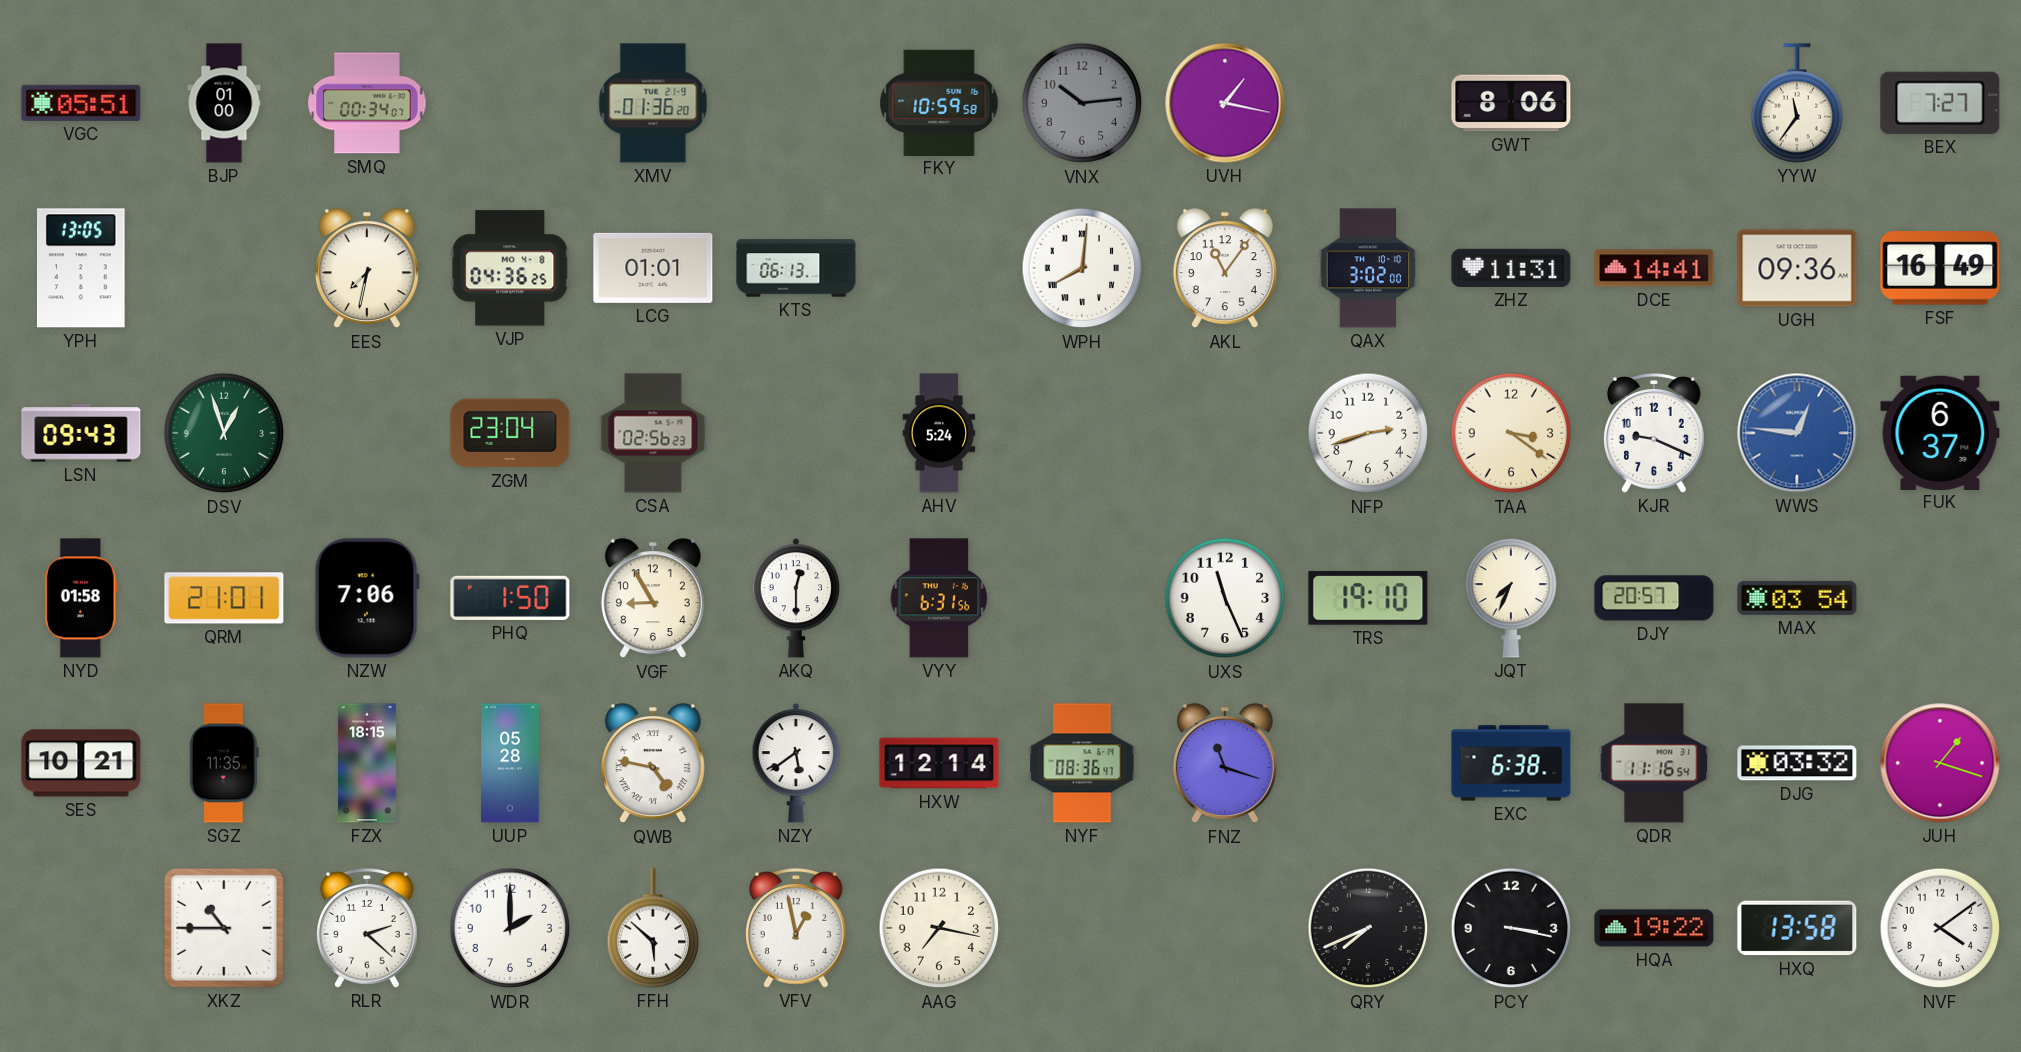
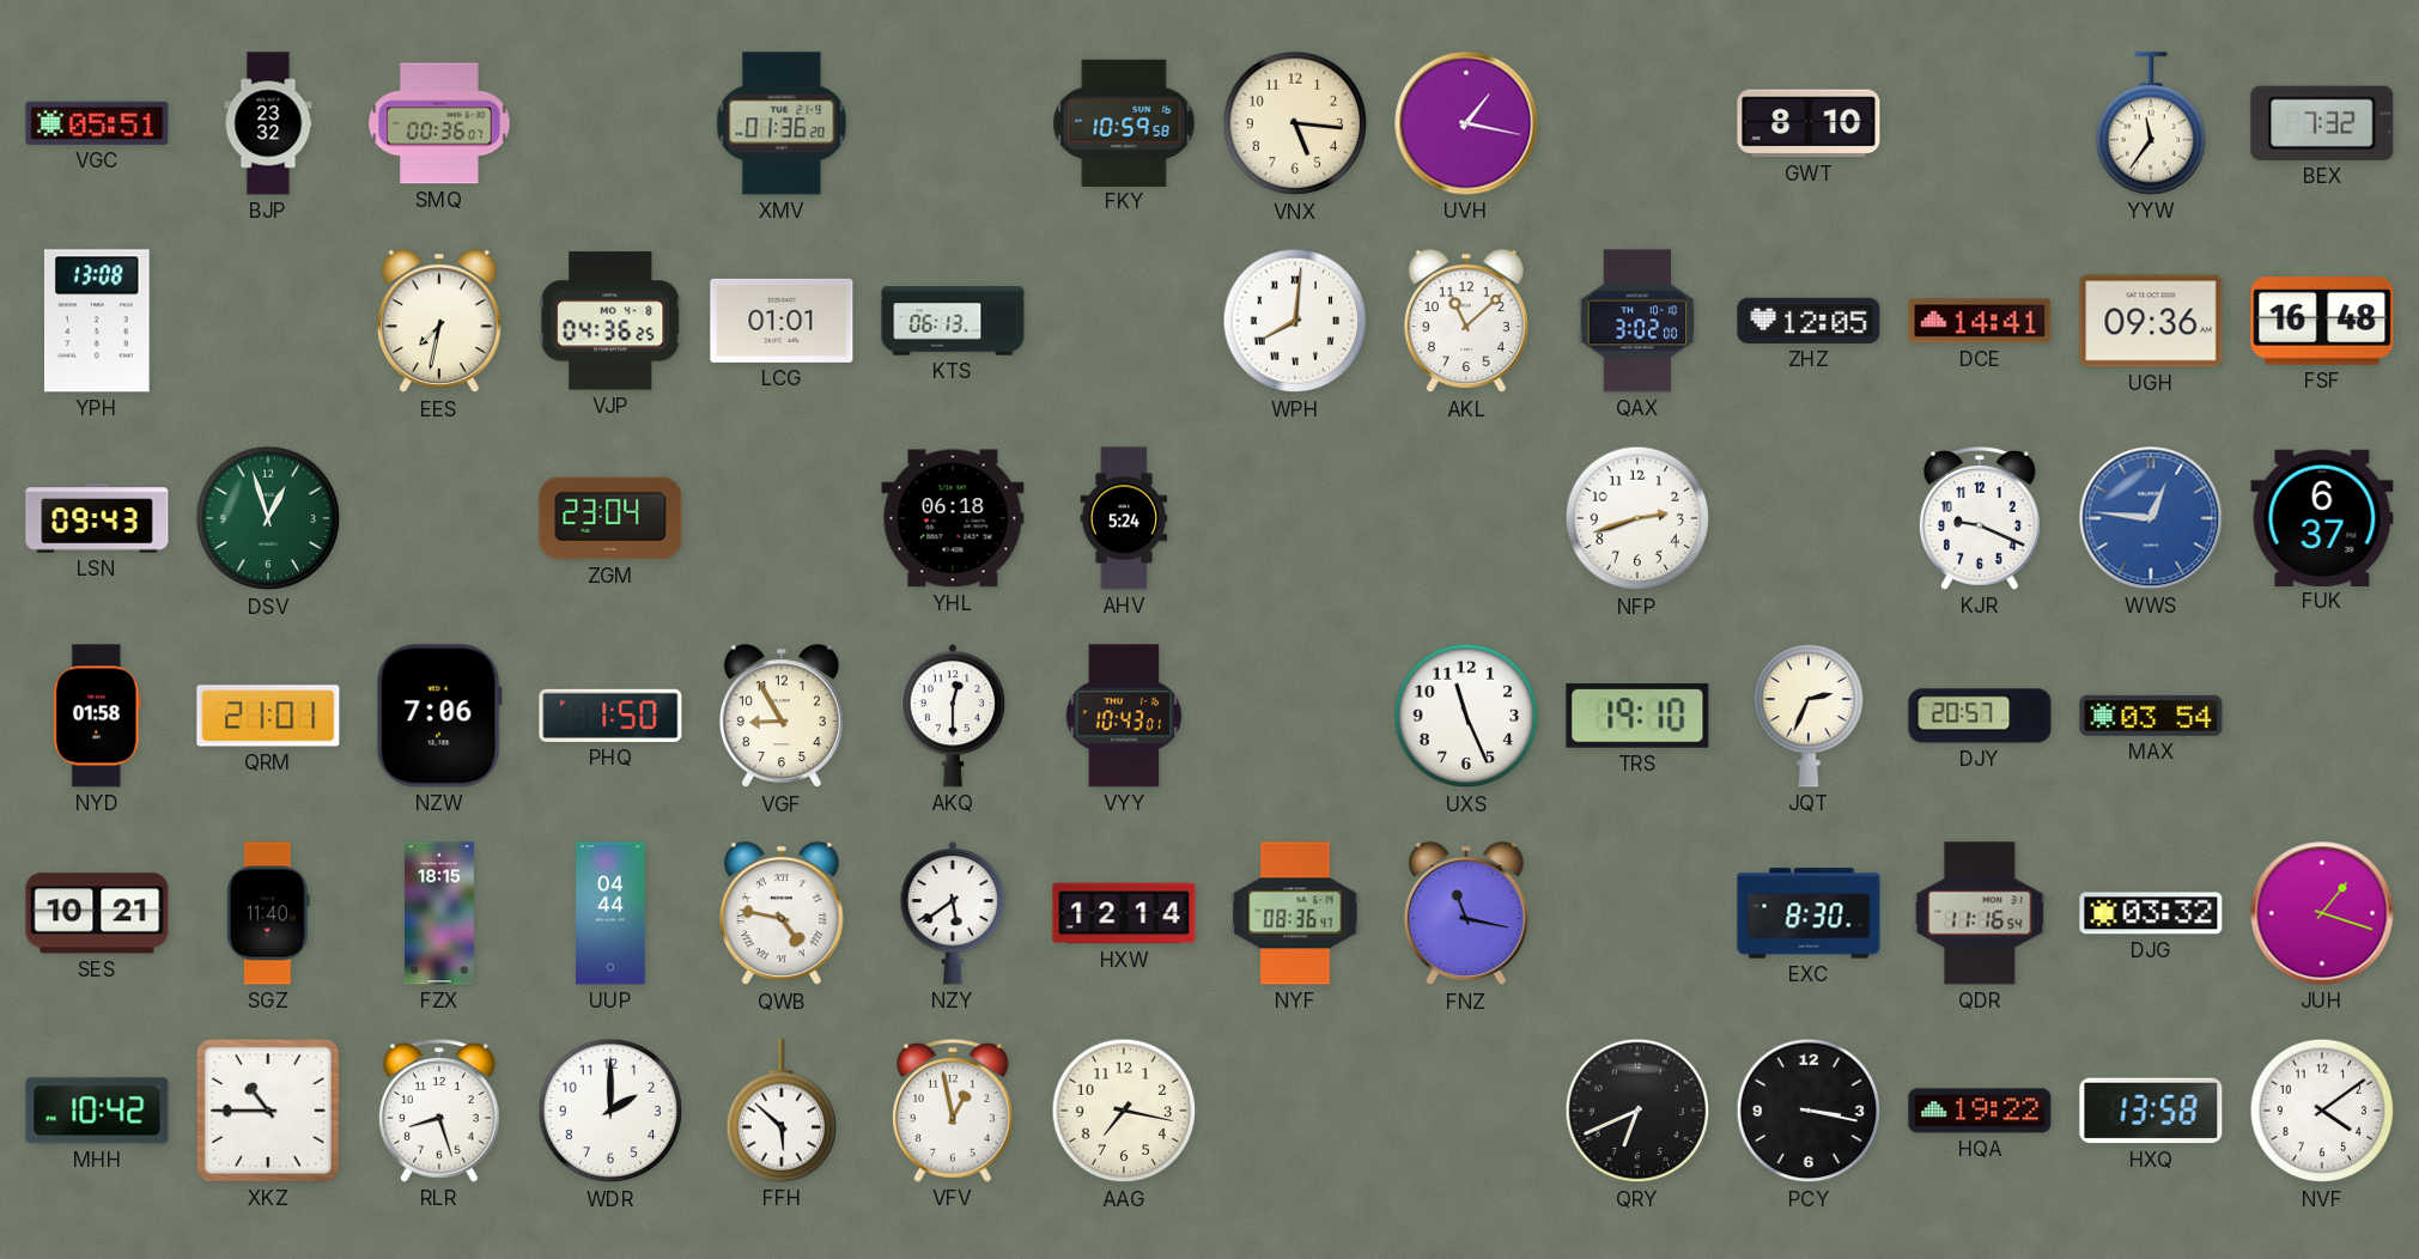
BJP: 01:00 -> 23:32
SMQ: 00:34 -> 00:36
VNX: 10:14 -> 5:16
VNX dial: grey -> cream
GWT: 8:06 -> 8:10
BEX: 7:27 -> 7:32
YPH: 13:05 -> 13:08
AKL: 11:06 -> 11:08
ZHZ: 11:31 -> 12:05
FSF: 16:49 -> 16:48
CSA: 02:56 -> none
YHL: none -> 06:18
TAA: 3:21 -> none
VYY: 6:31 -> 10:43
JQT: 7:34 -> 2:34
SGZ: 11:35 -> 11:40
UUP: 05:28 -> 04:44
FNZ: 11:18 -> 11:17
EXC: 6:38 -> 8:30
MHH: none -> 10:42
RLR: 2:22 -> 8:27
QRY: 7:41 -> 6:41
